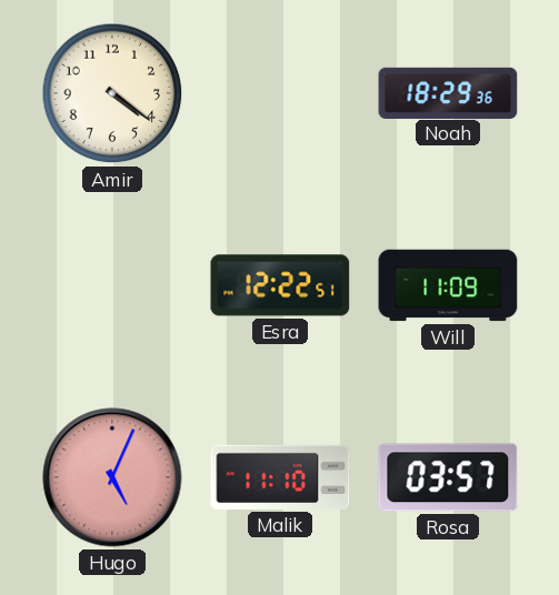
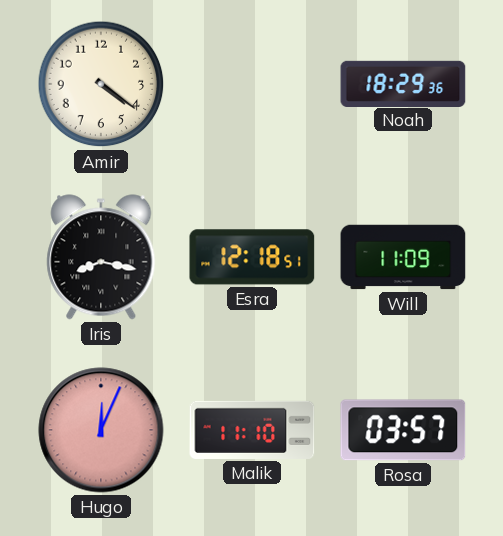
Iris: none -> 8:17
Esra: 12:22 -> 12:18
Hugo: 5:04 -> 12:04
